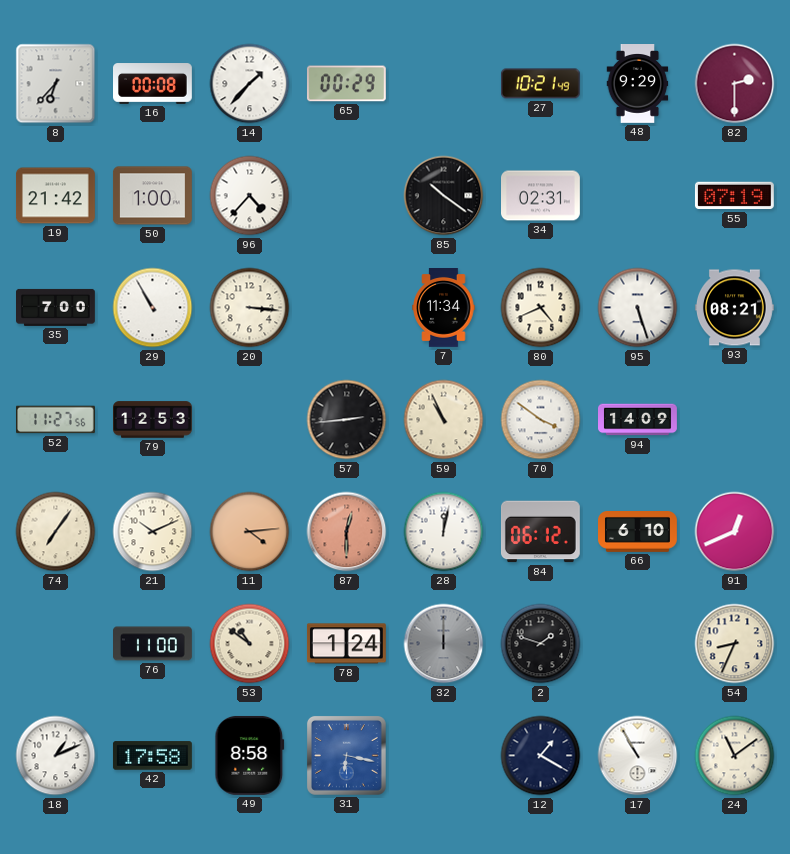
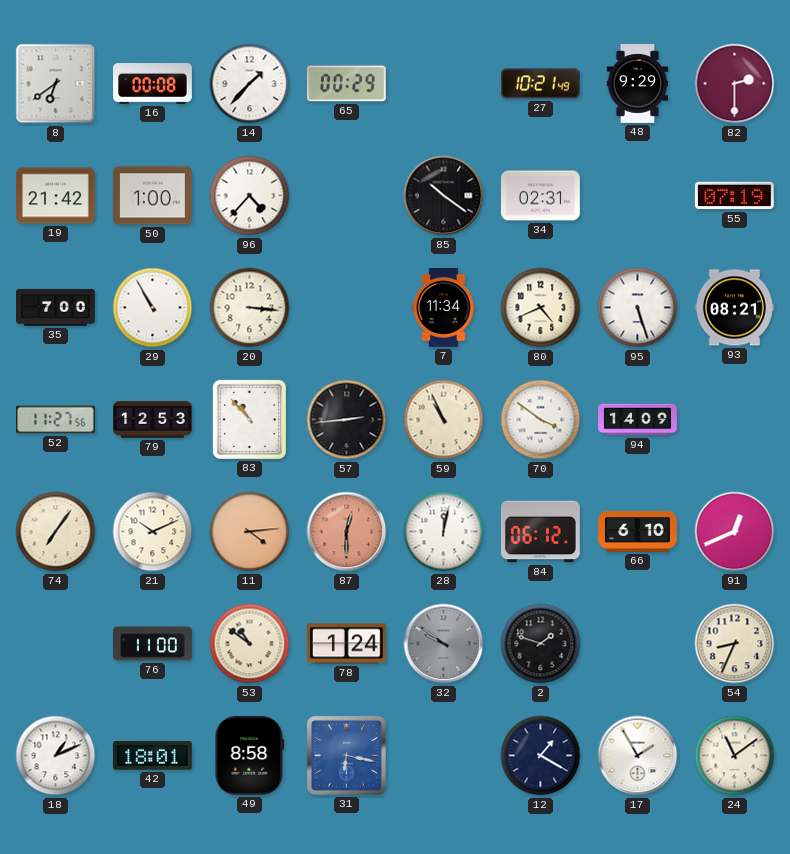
8: 6:37 -> 6:39
83: none -> 10:53
32: 12:00 -> 9:51
42: 17:58 -> 18:01
17: 10:55 -> 1:55
